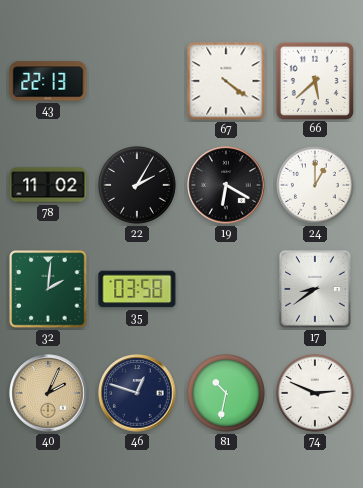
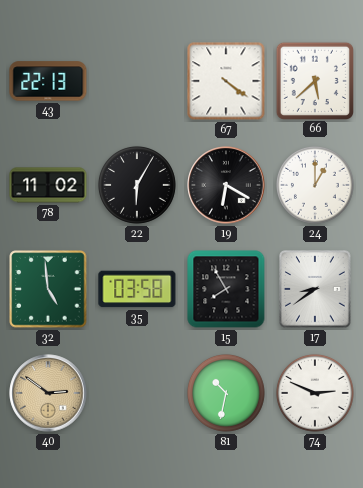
22: 2:05 -> 6:05
32: 2:01 -> 4:59
15: none -> 7:55
40: 2:04 -> 2:51
46: 12:48 -> none
